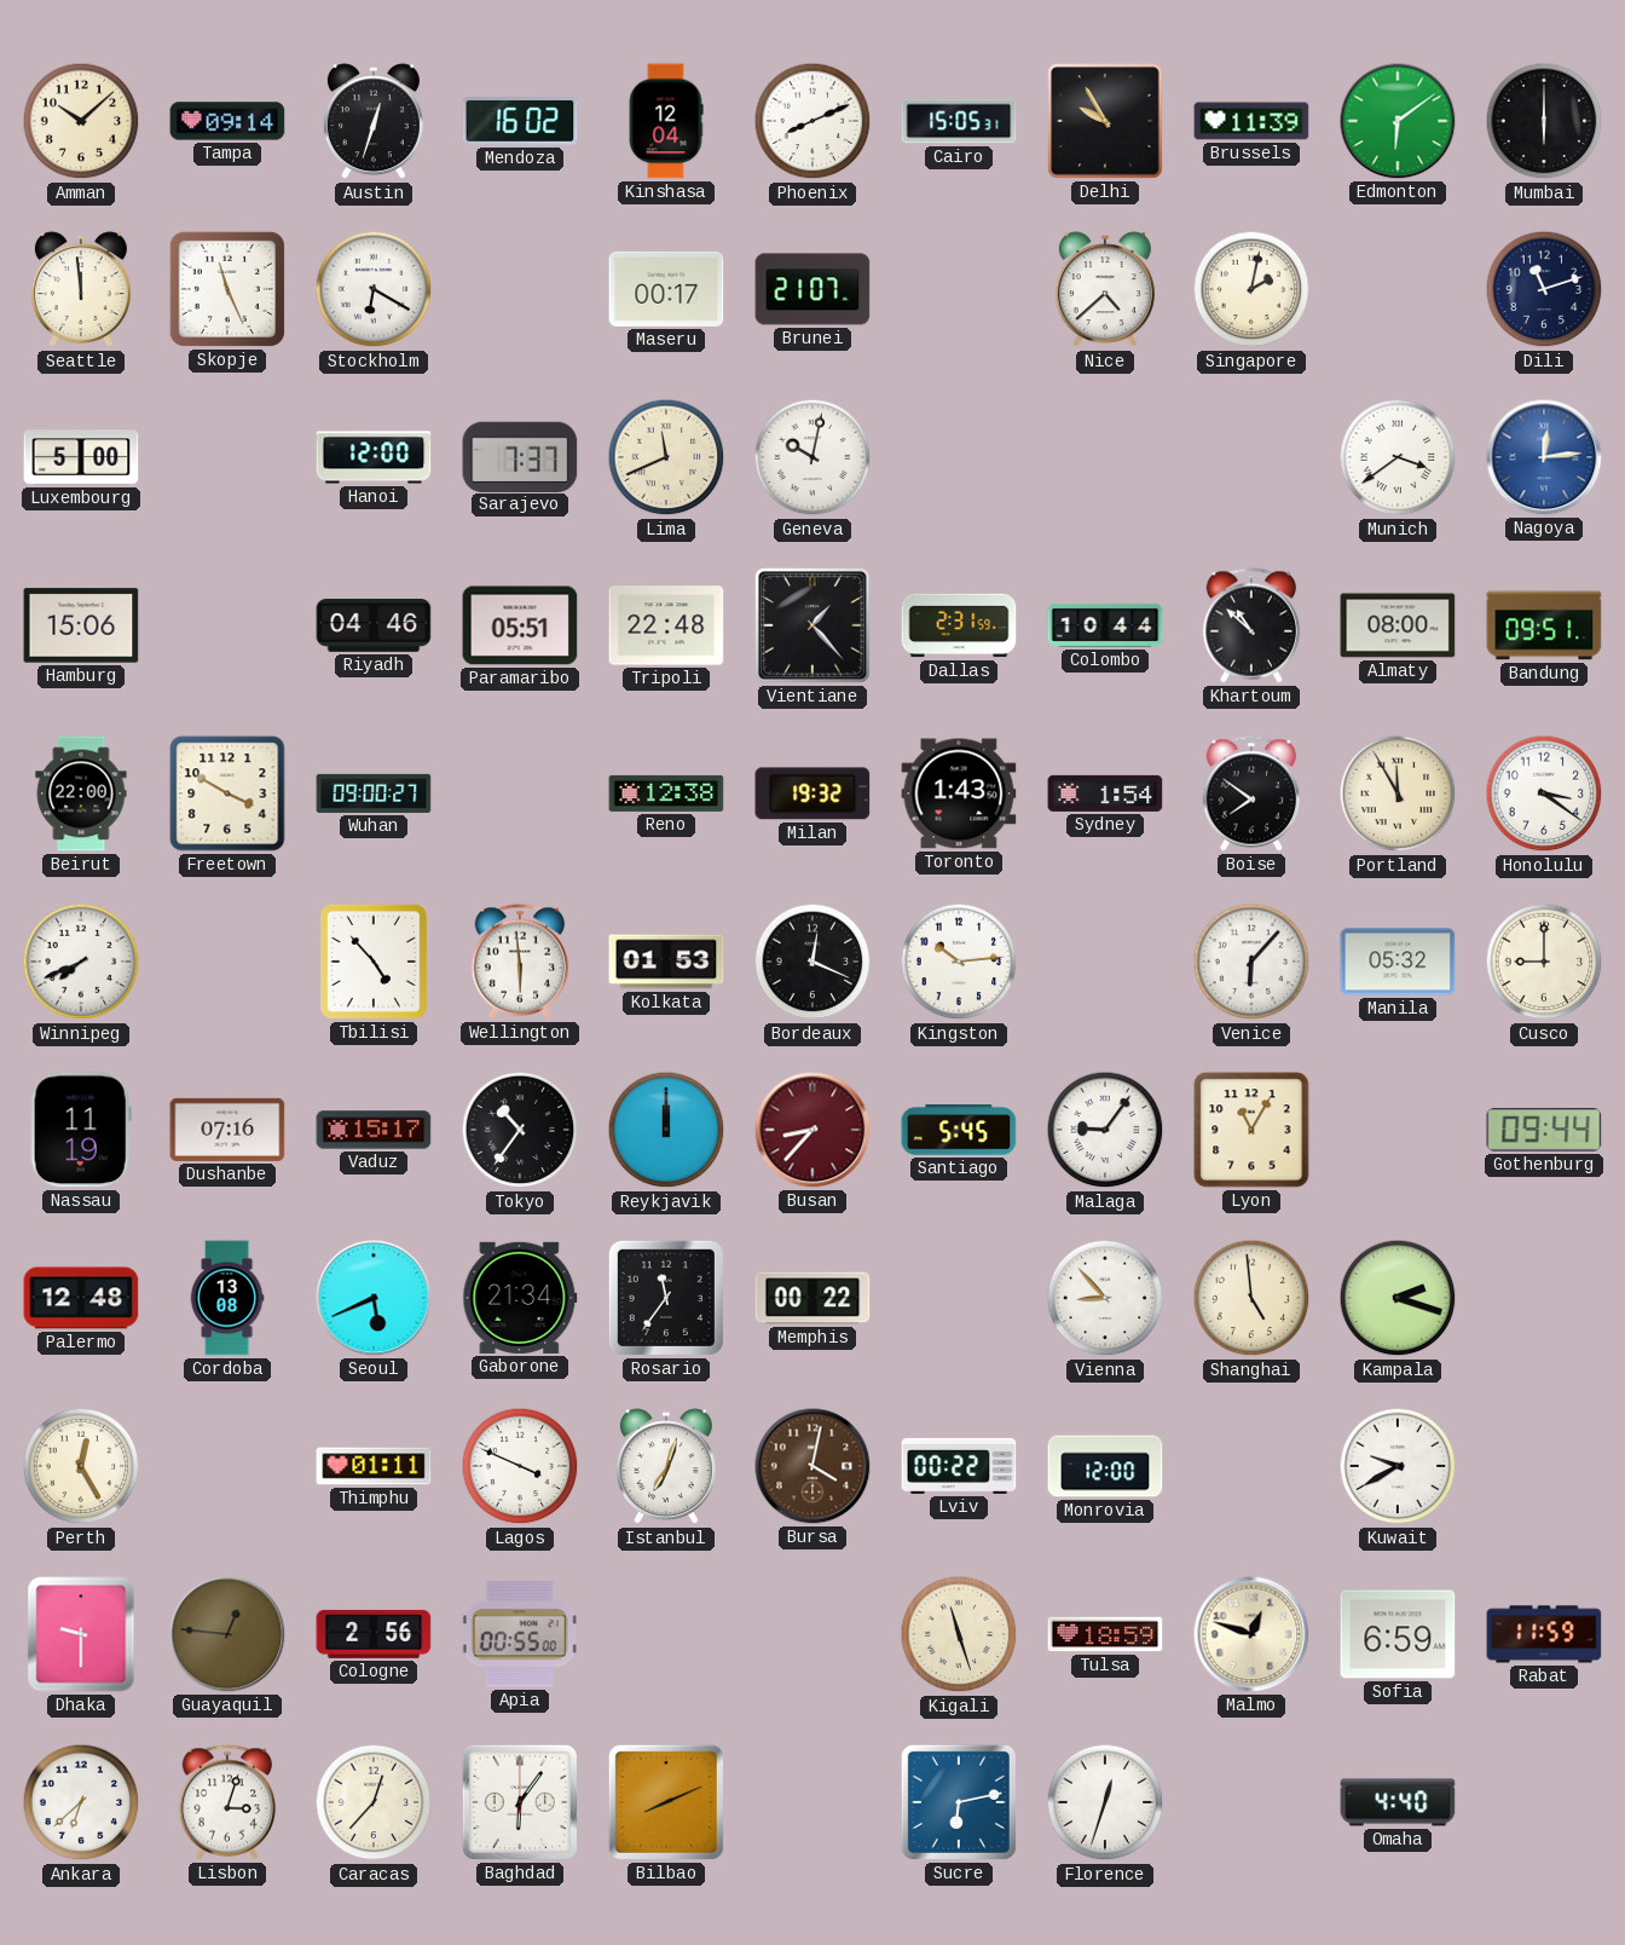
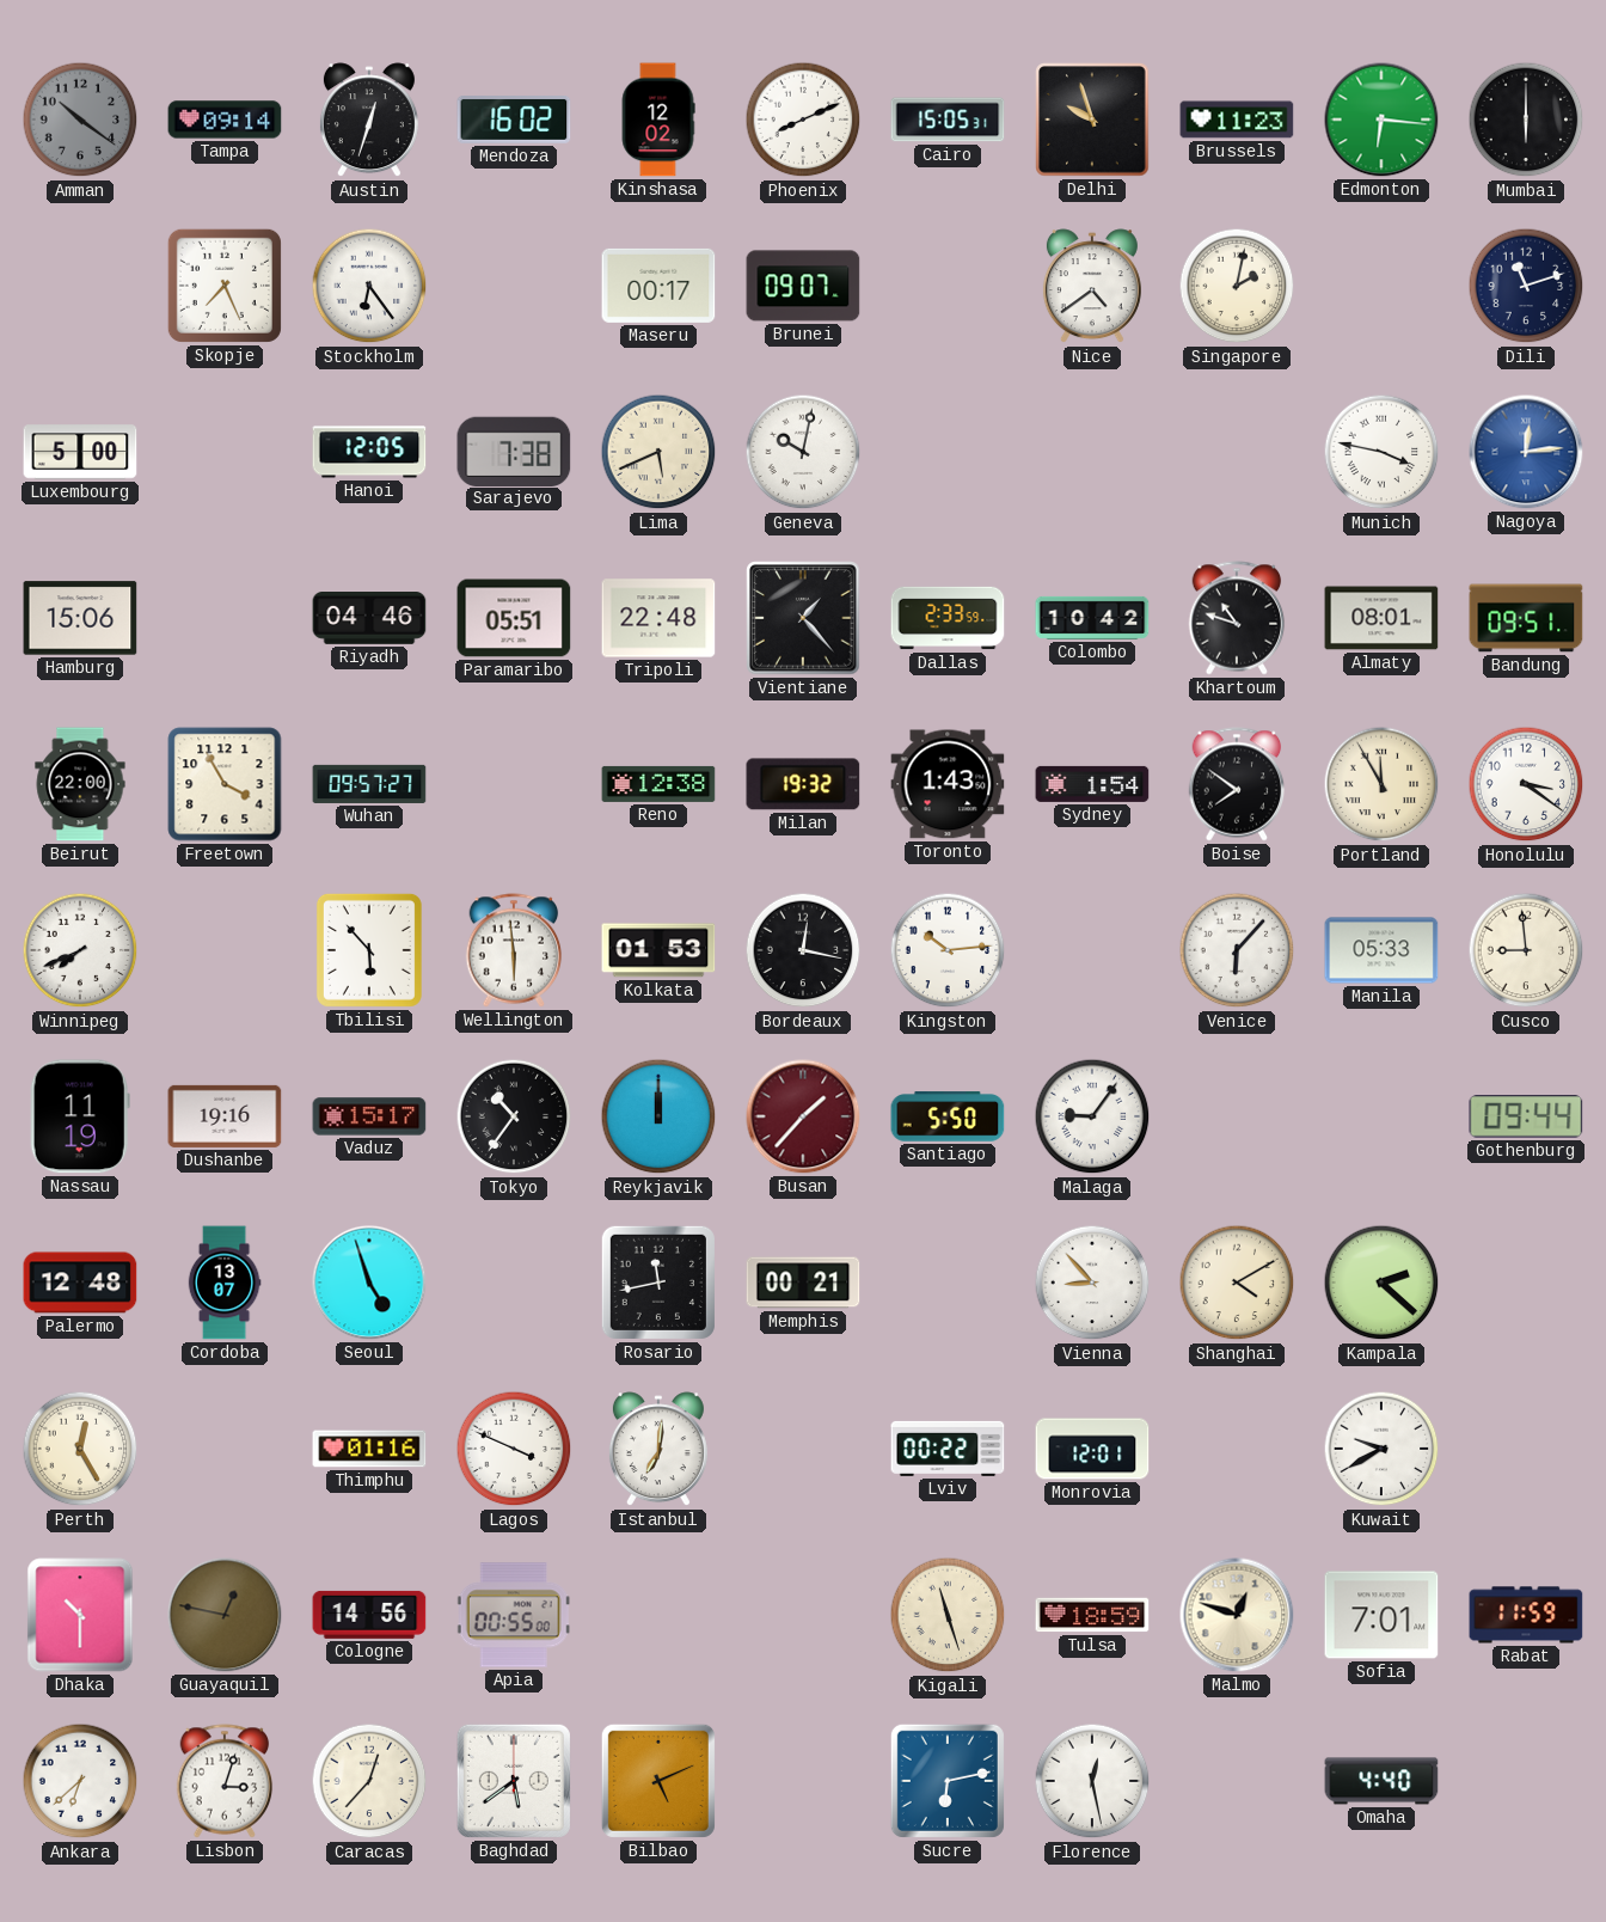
Amman: 10:08 -> 10:21
Amman dial: cream -> grey
Kinshasa: 12:04 -> 12:02
Delhi: 9:55 -> 9:57
Brussels: 11:39 -> 11:23
Edmonton: 6:09 -> 6:16
Seattle: 11:59 -> none
Skopje: 11:26 -> 7:26
Stockholm: 6:20 -> 6:24
Brunei: 21:07 -> 09:07
Nice: 4:38 -> 4:39
Hanoi: 12:00 -> 12:05
Sarajevo: 7:37 -> 7:38
Lima: 11:41 -> 5:41
Munich: 3:39 -> 3:47
Dallas: 2:31 -> 2:33
Colombo: 10:44 -> 10:42
Khartoum: 10:52 -> 10:48
Almaty: 08:00 -> 08:01
Freetown: 3:50 -> 3:55
Wuhan: 09:00 -> 09:57
Tbilisi: 4:53 -> 5:53
Bordeaux: 12:19 -> 12:17
Manila: 05:32 -> 05:33
Cusco: 9:00 -> 8:59
Dushanbe: 07:16 -> 19:16
Busan: 8:37 -> 1:37
Santiago: 5:45 -> 5:50
Lyon: 11:05 -> none
Cordoba: 13:08 -> 13:07
Seoul: 5:41 -> 4:57
Gaborone: 21:34 -> none
Rosario: 11:36 -> 11:43
Memphis: 00:22 -> 00:21
Shanghai: 4:59 -> 4:10
Kampala: 2:18 -> 2:22
Thimphu: 01:11 -> 01:16
Istanbul: 7:03 -> 7:01
Bursa: 4:02 -> none
Monrovia: 12:00 -> 12:01
Dhaka: 9:30 -> 10:30
Guayaquil: 12:46 -> 12:47
Cologne: 2:56 -> 14:56
Sofia: 6:59 -> 7:01
Baghdad: 6:06 -> 5:39
Bilbao: 8:11 -> 5:11
Florence: 12:33 -> 12:28
